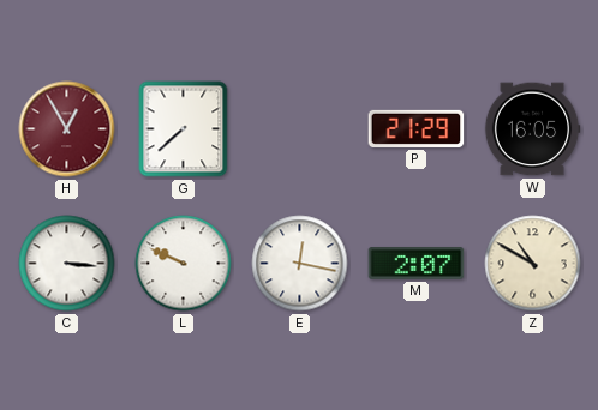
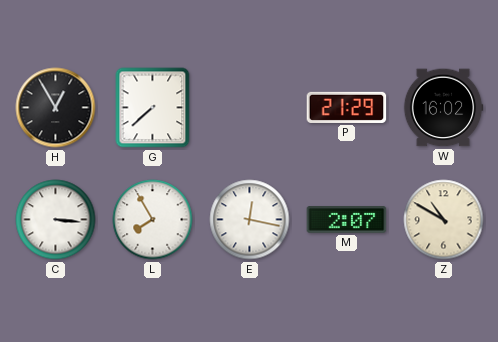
H dial: burgundy -> black
W: 16:05 -> 16:02
L: 9:49 -> 7:55
